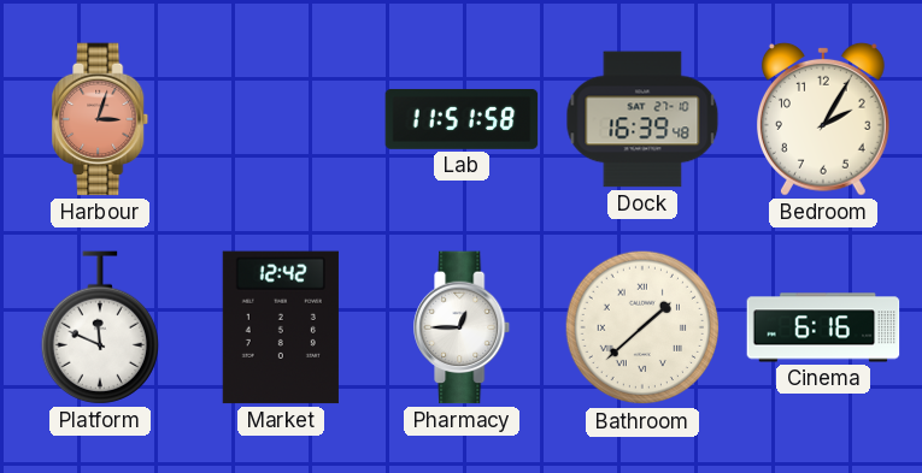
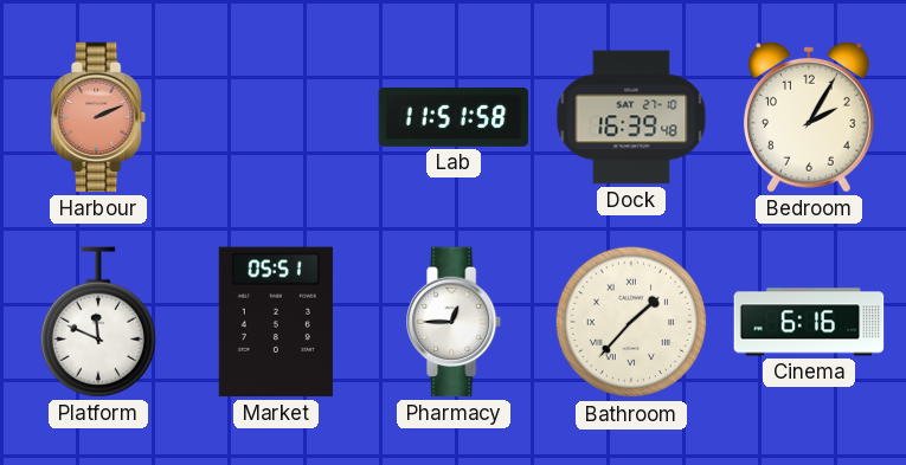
Harbour: 3:03 -> 2:11
Market: 12:42 -> 05:51
Bathroom: 1:38 -> 1:37
